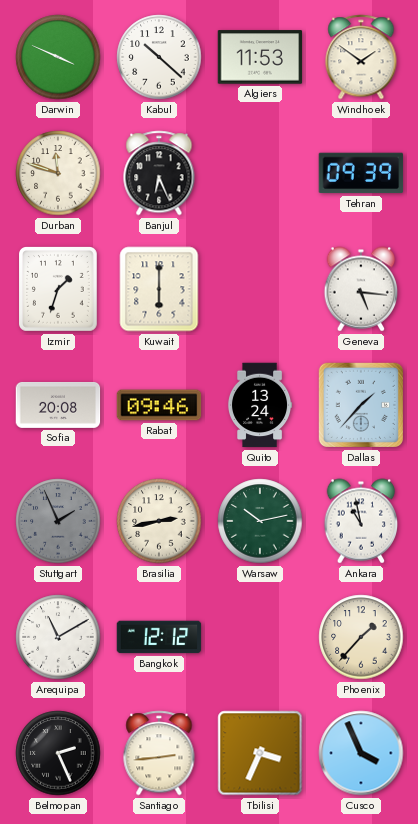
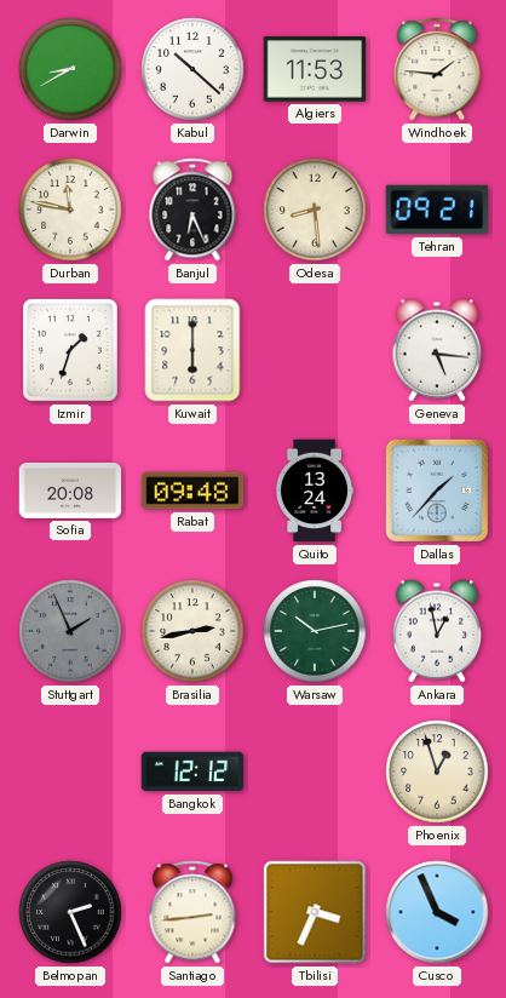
Darwin: 3:49 -> 8:40
Windhoek: 1:51 -> 1:46
Durban: 11:48 -> 11:47
Odesa: none -> 8:29
Tehran: 09:39 -> 09:21
Rabat: 09:46 -> 09:48
Ankara: 10:58 -> 12:58
Arequipa: 11:10 -> none
Phoenix: 1:37 -> 12:57
